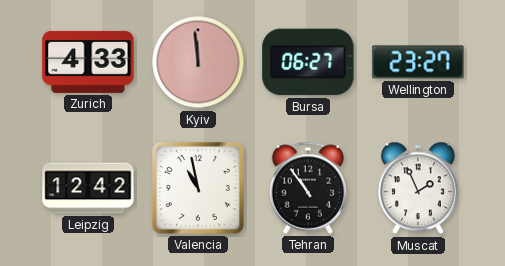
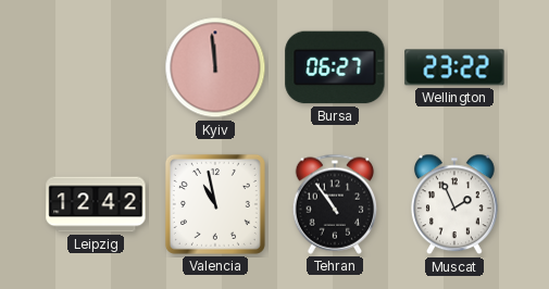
Zurich: 4:33 -> none
Wellington: 23:27 -> 23:22
